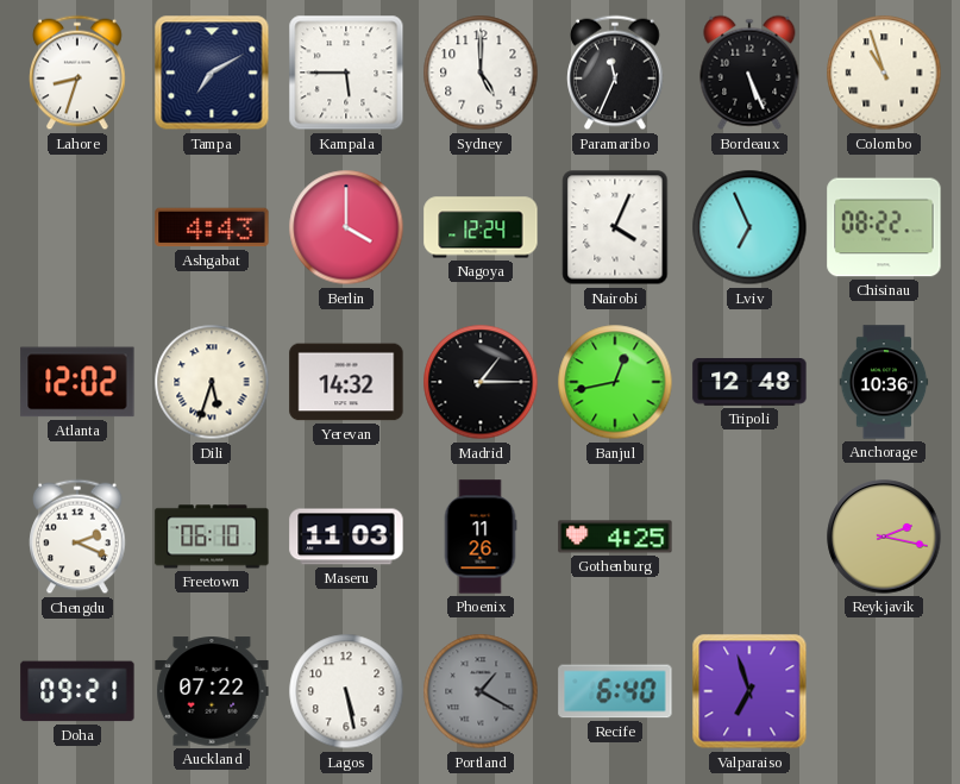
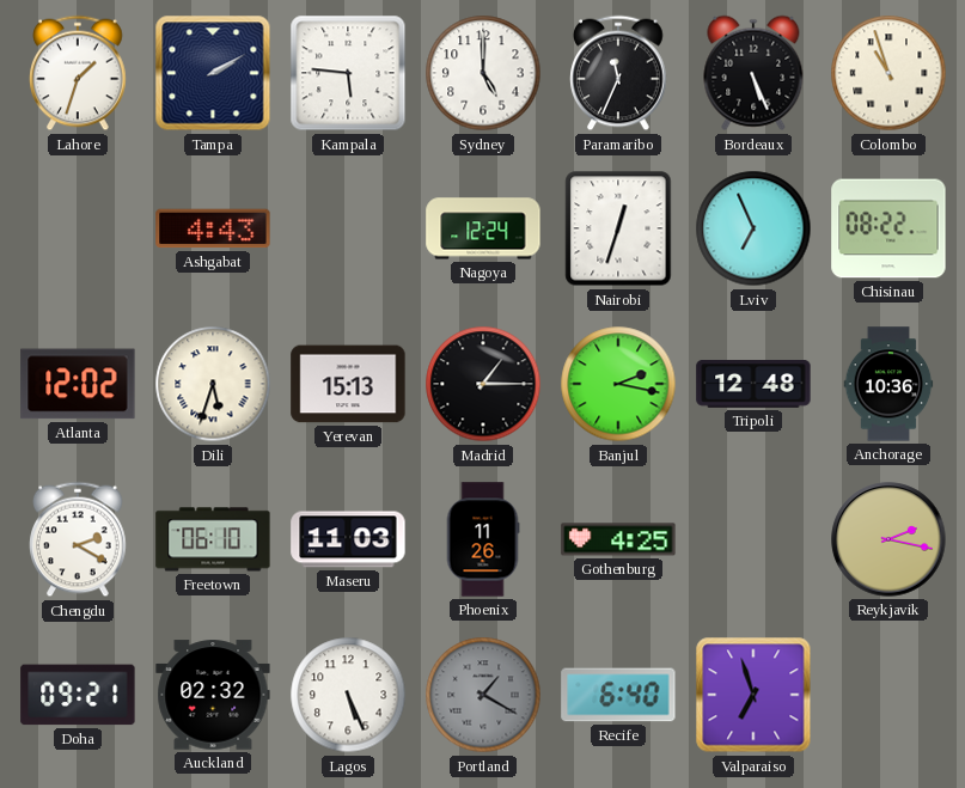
Lahore: 8:33 -> 1:33
Tampa: 7:10 -> 2:10
Kampala: 5:45 -> 5:46
Berlin: 4:00 -> none
Nairobi: 4:04 -> 12:33
Yerevan: 14:32 -> 15:13
Banjul: 12:43 -> 2:17
Chengdu: 2:19 -> 2:20
Auckland: 07:22 -> 02:32
Lagos: 5:28 -> 5:26
